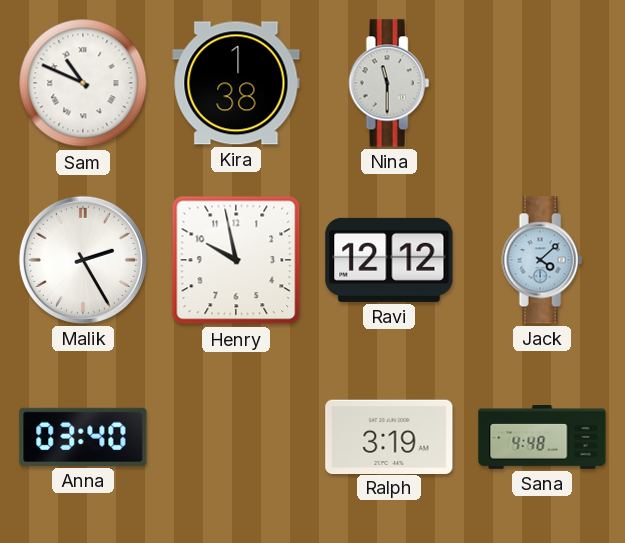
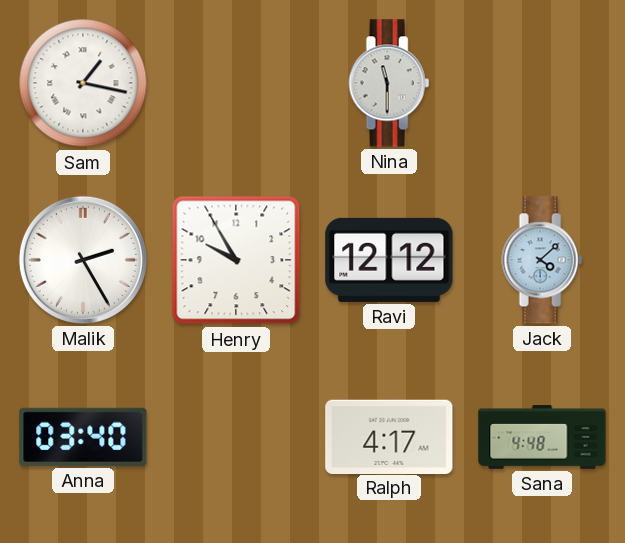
Sam: 10:49 -> 1:17
Kira: 1:38 -> none
Henry: 9:58 -> 9:55
Ralph: 3:19 -> 4:17
